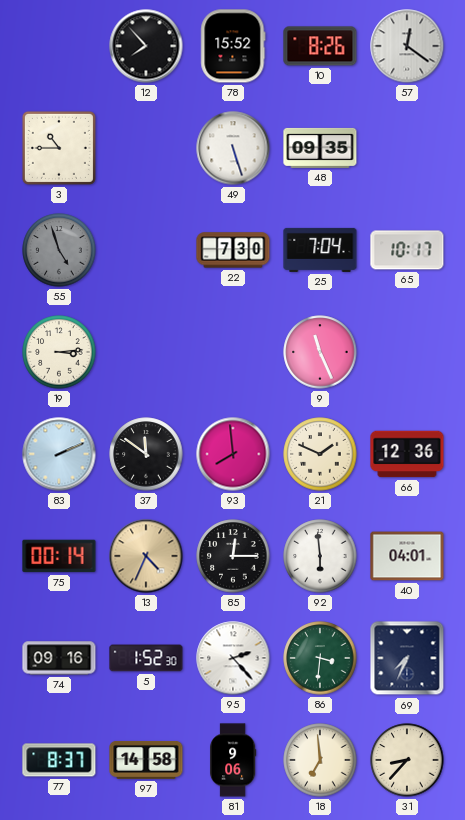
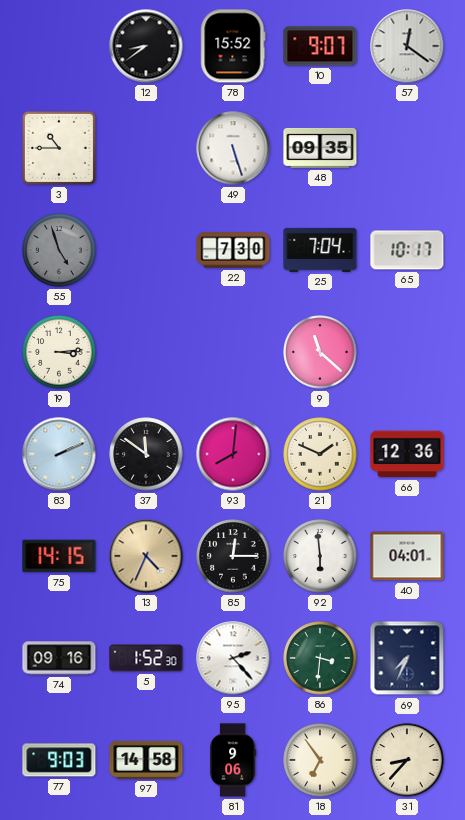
12: 7:53 -> 8:39
10: 8:26 -> 9:07
9: 11:26 -> 11:22
93: 7:59 -> 8:01
75: 00:14 -> 14:15
77: 8:37 -> 9:03
18: 6:59 -> 6:54
